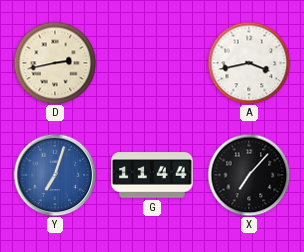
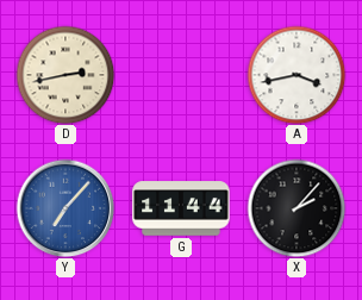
Y: 7:03 -> 7:07
X: 7:07 -> 2:07
